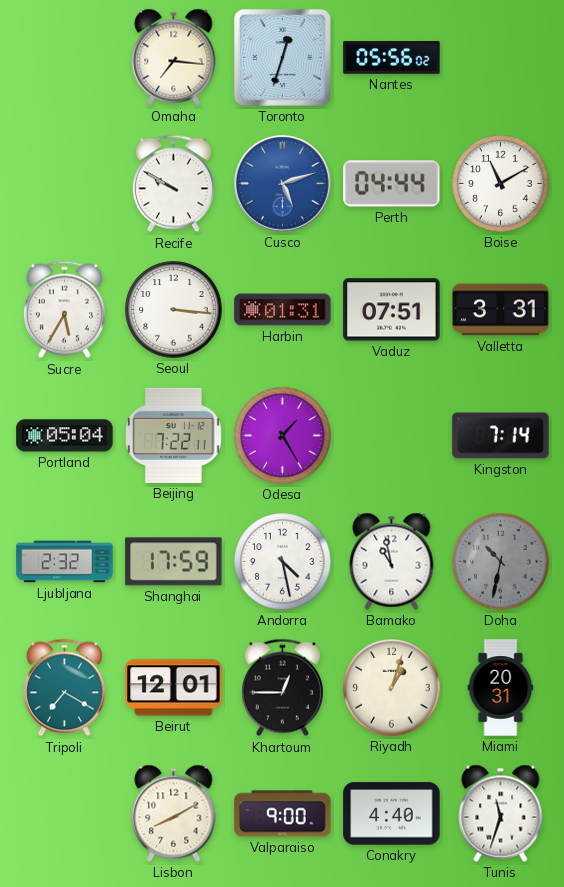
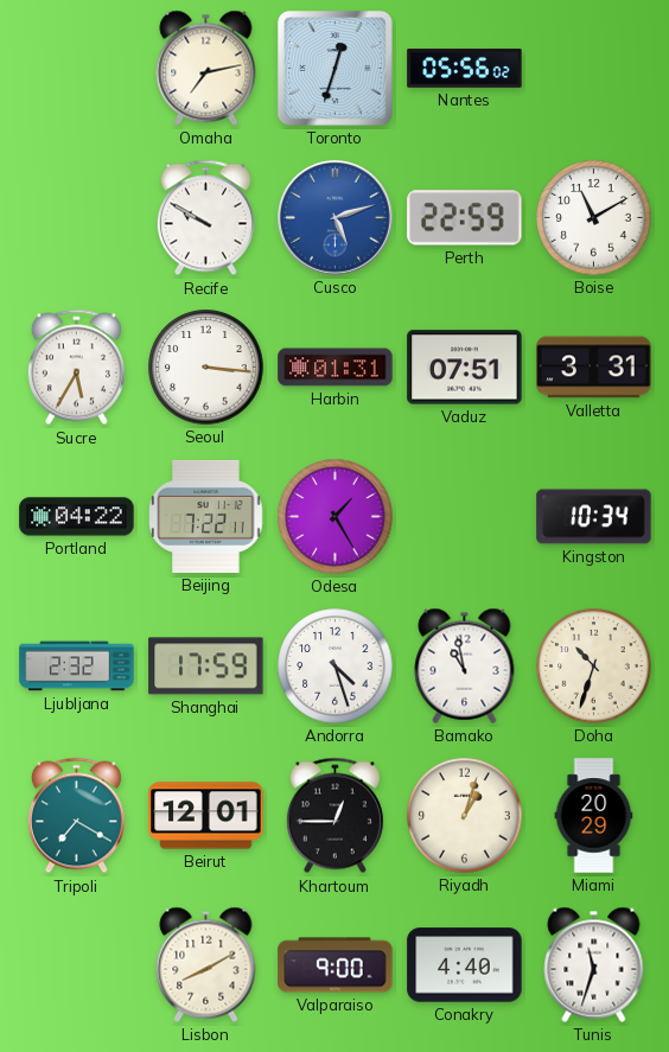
Omaha: 7:16 -> 7:13
Perth: 04:44 -> 22:59
Portland: 05:04 -> 04:22
Kingston: 7:14 -> 10:34
Andorra: 4:28 -> 4:27
Doha: 10:32 -> 10:33
Doha dial: grey -> cream
Miami: 20:31 -> 20:29
